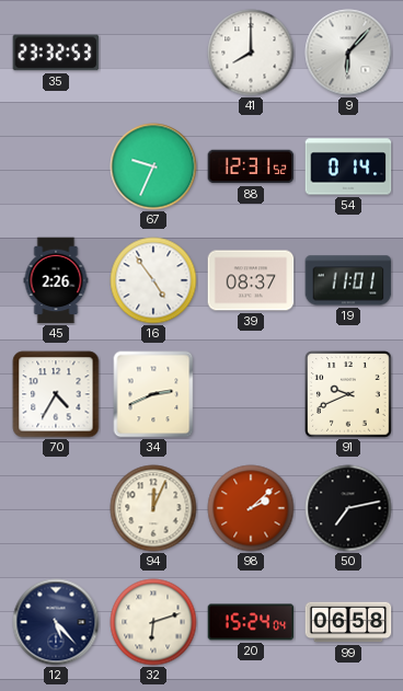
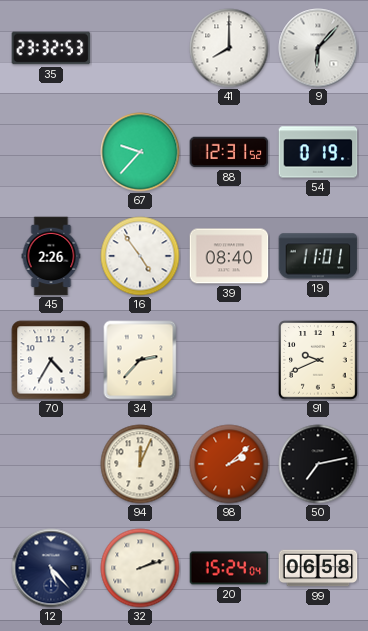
67: 9:34 -> 9:37
54: 0:14 -> 0:19
39: 08:37 -> 08:40
34: 2:41 -> 2:37
32: 6:12 -> 2:12
